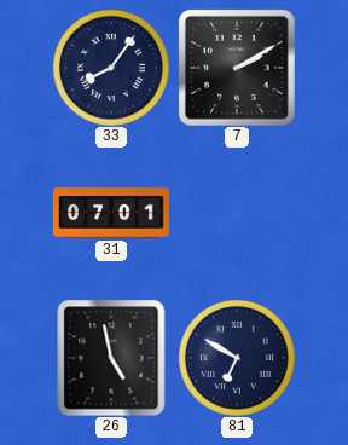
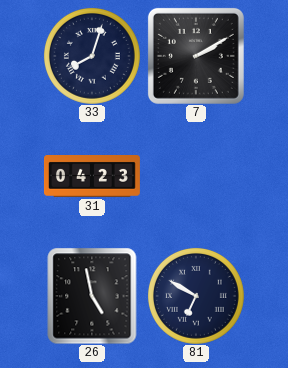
33: 8:06 -> 8:03
31: 07:01 -> 04:23
